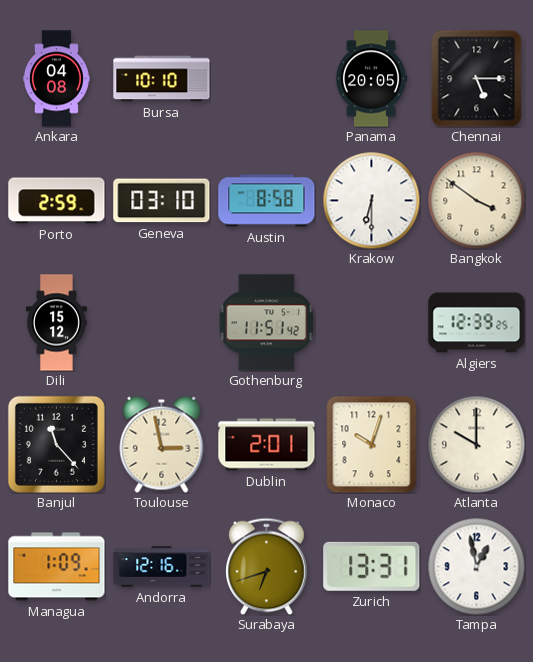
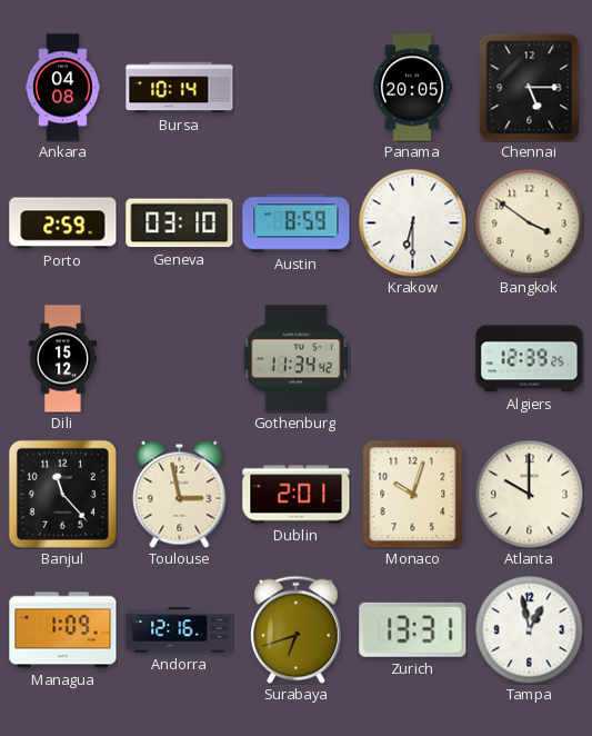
Bursa: 10:10 -> 10:14
Austin: 8:58 -> 8:59
Gothenburg: 11:51 -> 11:34
